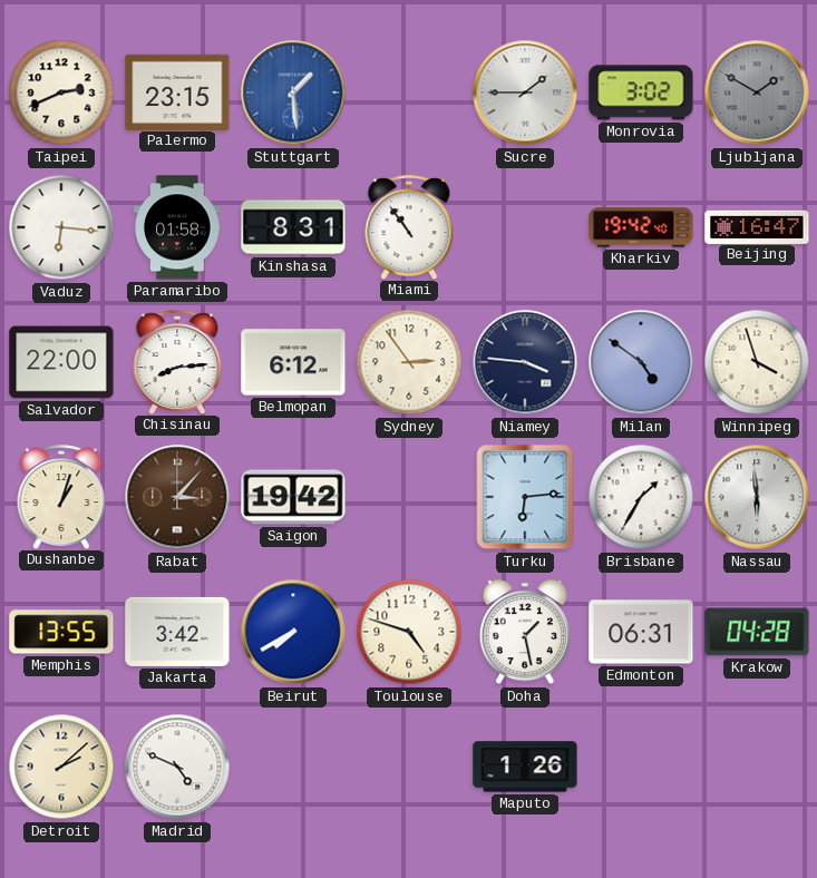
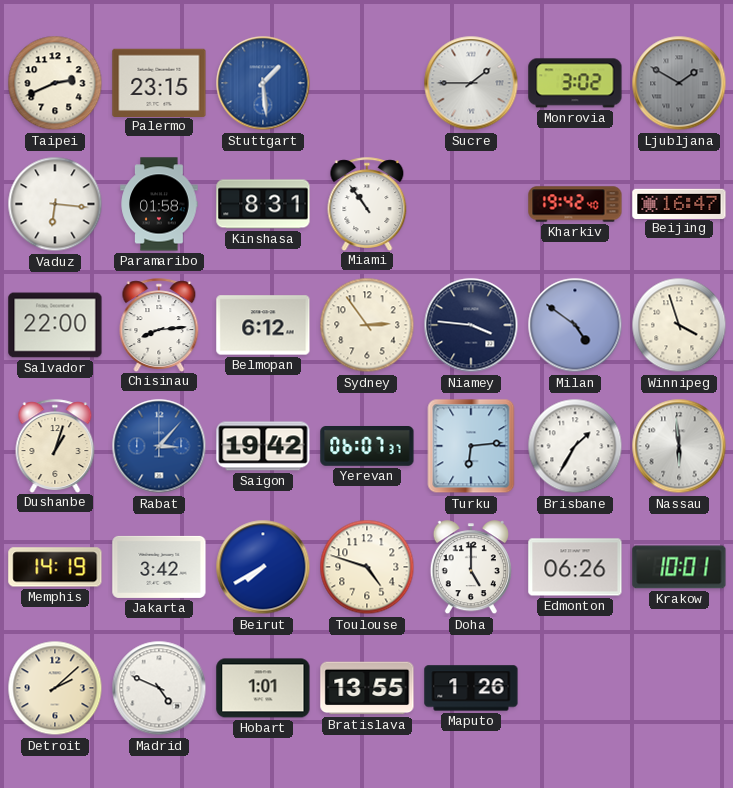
Rabat dial: brown -> blue
Yerevan: none -> 06:07
Memphis: 13:55 -> 14:19
Doha: 1:28 -> 5:00
Edmonton: 06:31 -> 06:26
Krakow: 04:28 -> 10:01
Hobart: none -> 1:01
Bratislava: none -> 13:55
